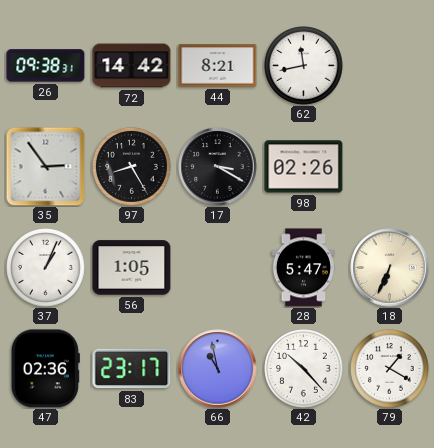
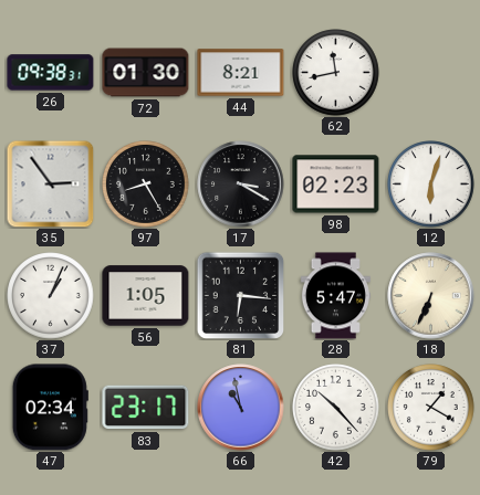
72: 14:42 -> 01:30
98: 02:26 -> 02:23
12: none -> 6:03
81: none -> 6:16
47: 02:36 -> 02:34
